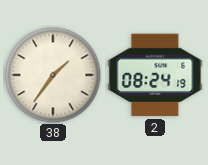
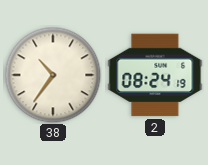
38: 1:36 -> 10:36
